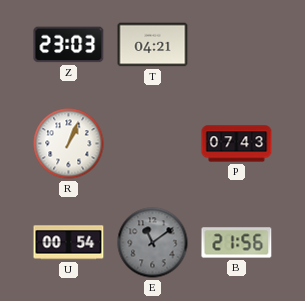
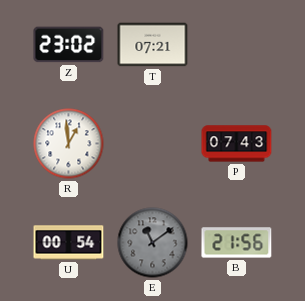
Z: 23:03 -> 23:02
T: 04:21 -> 07:21
R: 1:04 -> 12:59
